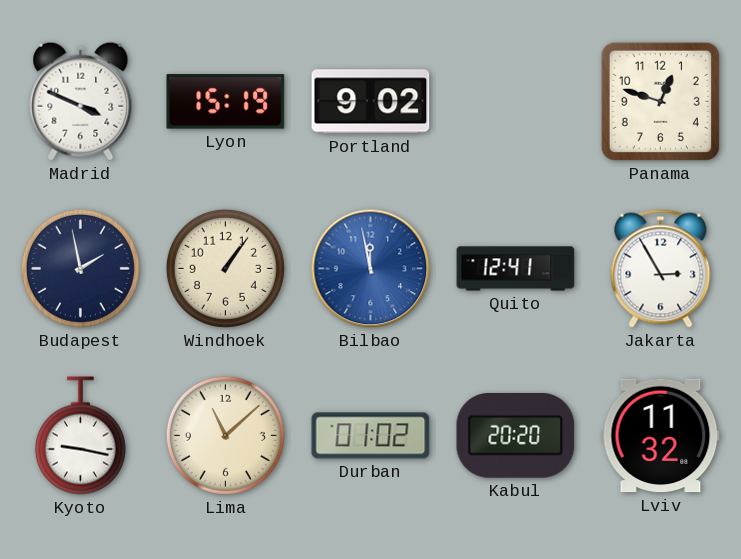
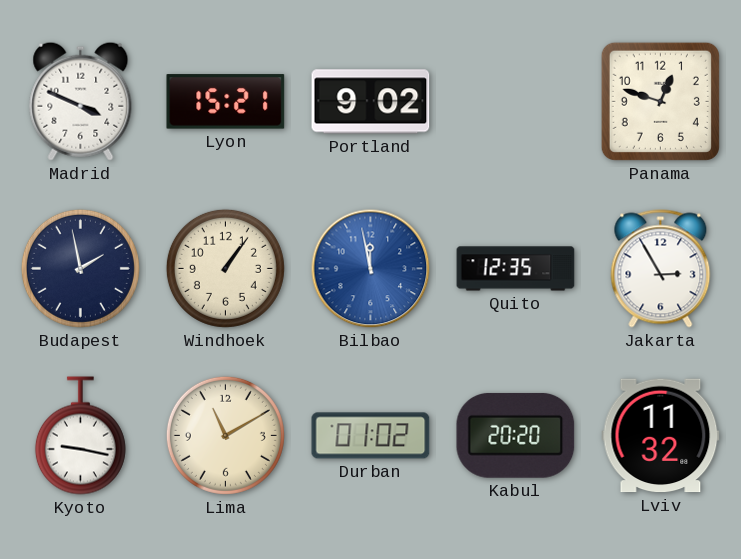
Lyon: 15:19 -> 15:21
Quito: 12:41 -> 12:35
Lima: 11:08 -> 11:10
